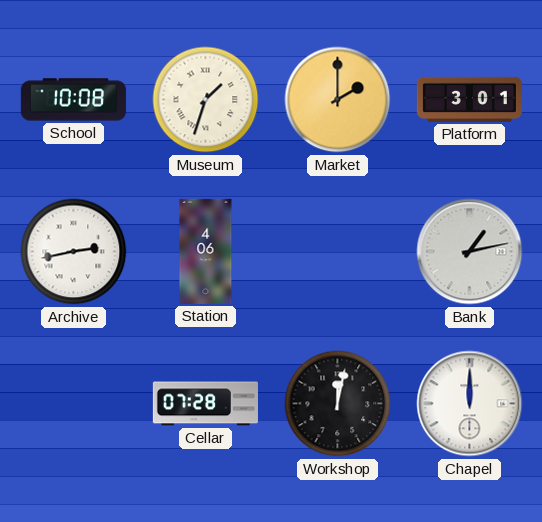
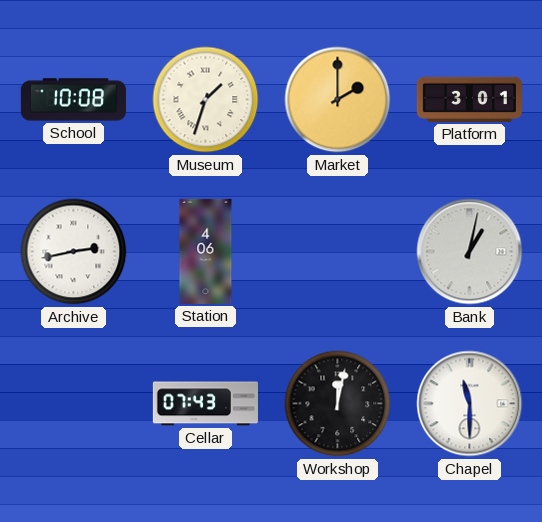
Bank: 1:13 -> 1:02
Cellar: 07:28 -> 07:43
Chapel: 12:00 -> 11:30
